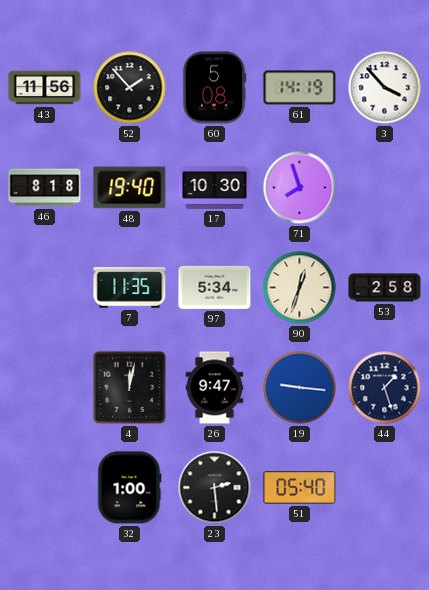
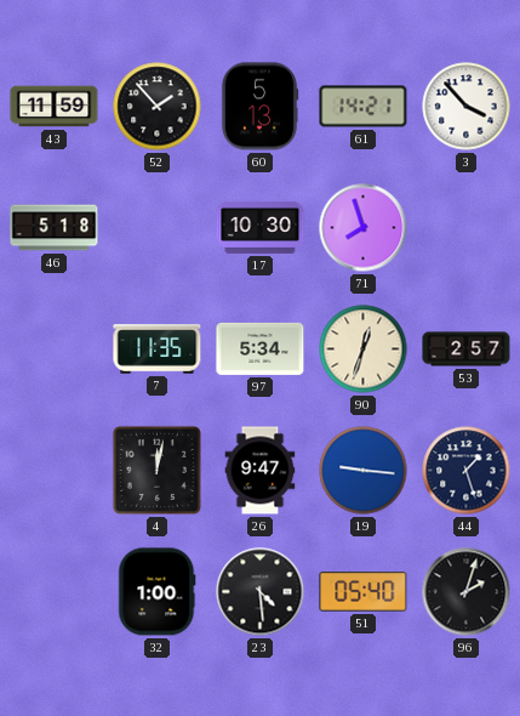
43: 11:56 -> 11:59
60: 5:08 -> 5:13
61: 14:19 -> 14:21
46: 8:18 -> 5:18
48: 19:40 -> none
53: 2:58 -> 2:57
23: 2:29 -> 4:29
96: none -> 2:03
